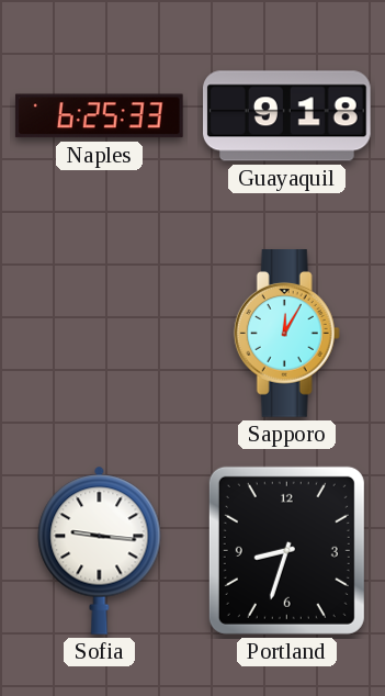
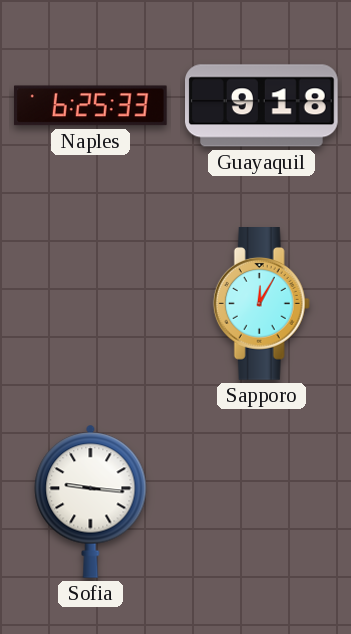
Portland: 8:33 -> none
